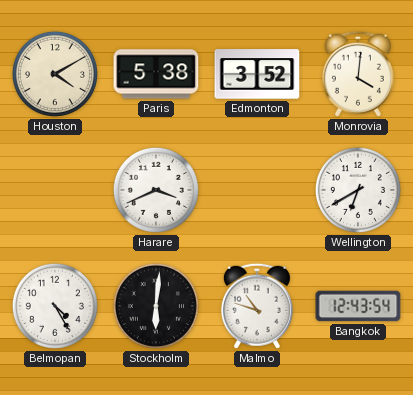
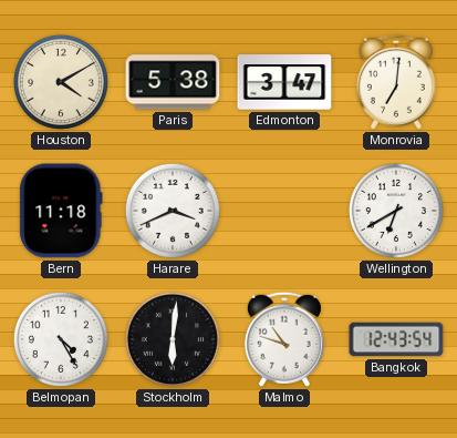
Edmonton: 3:52 -> 3:47
Monrovia: 4:01 -> 7:01
Bern: none -> 11:18
